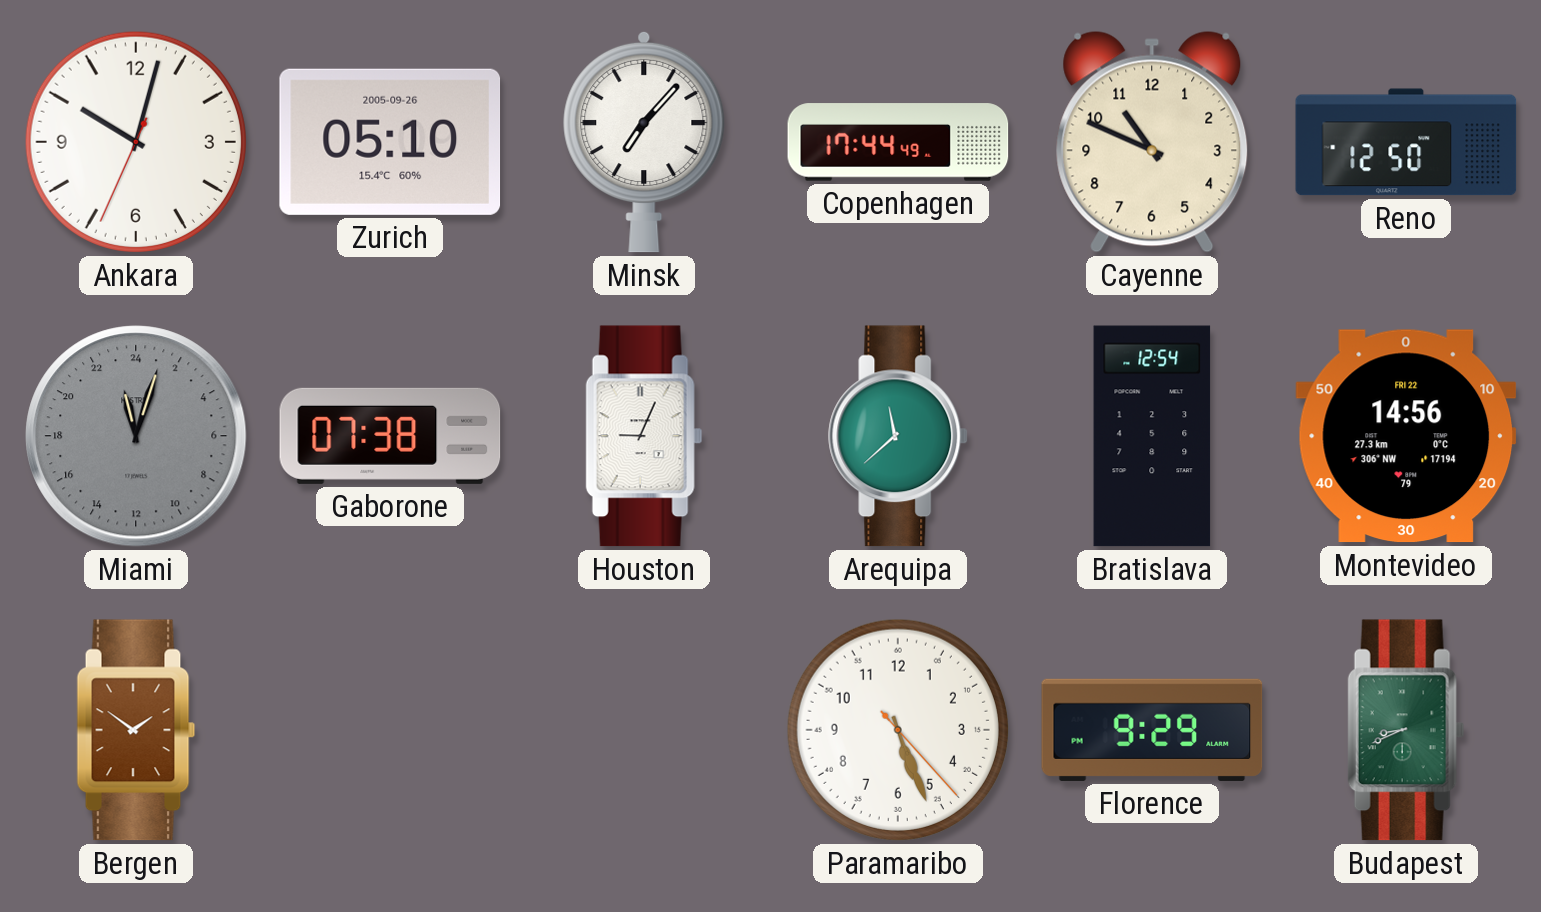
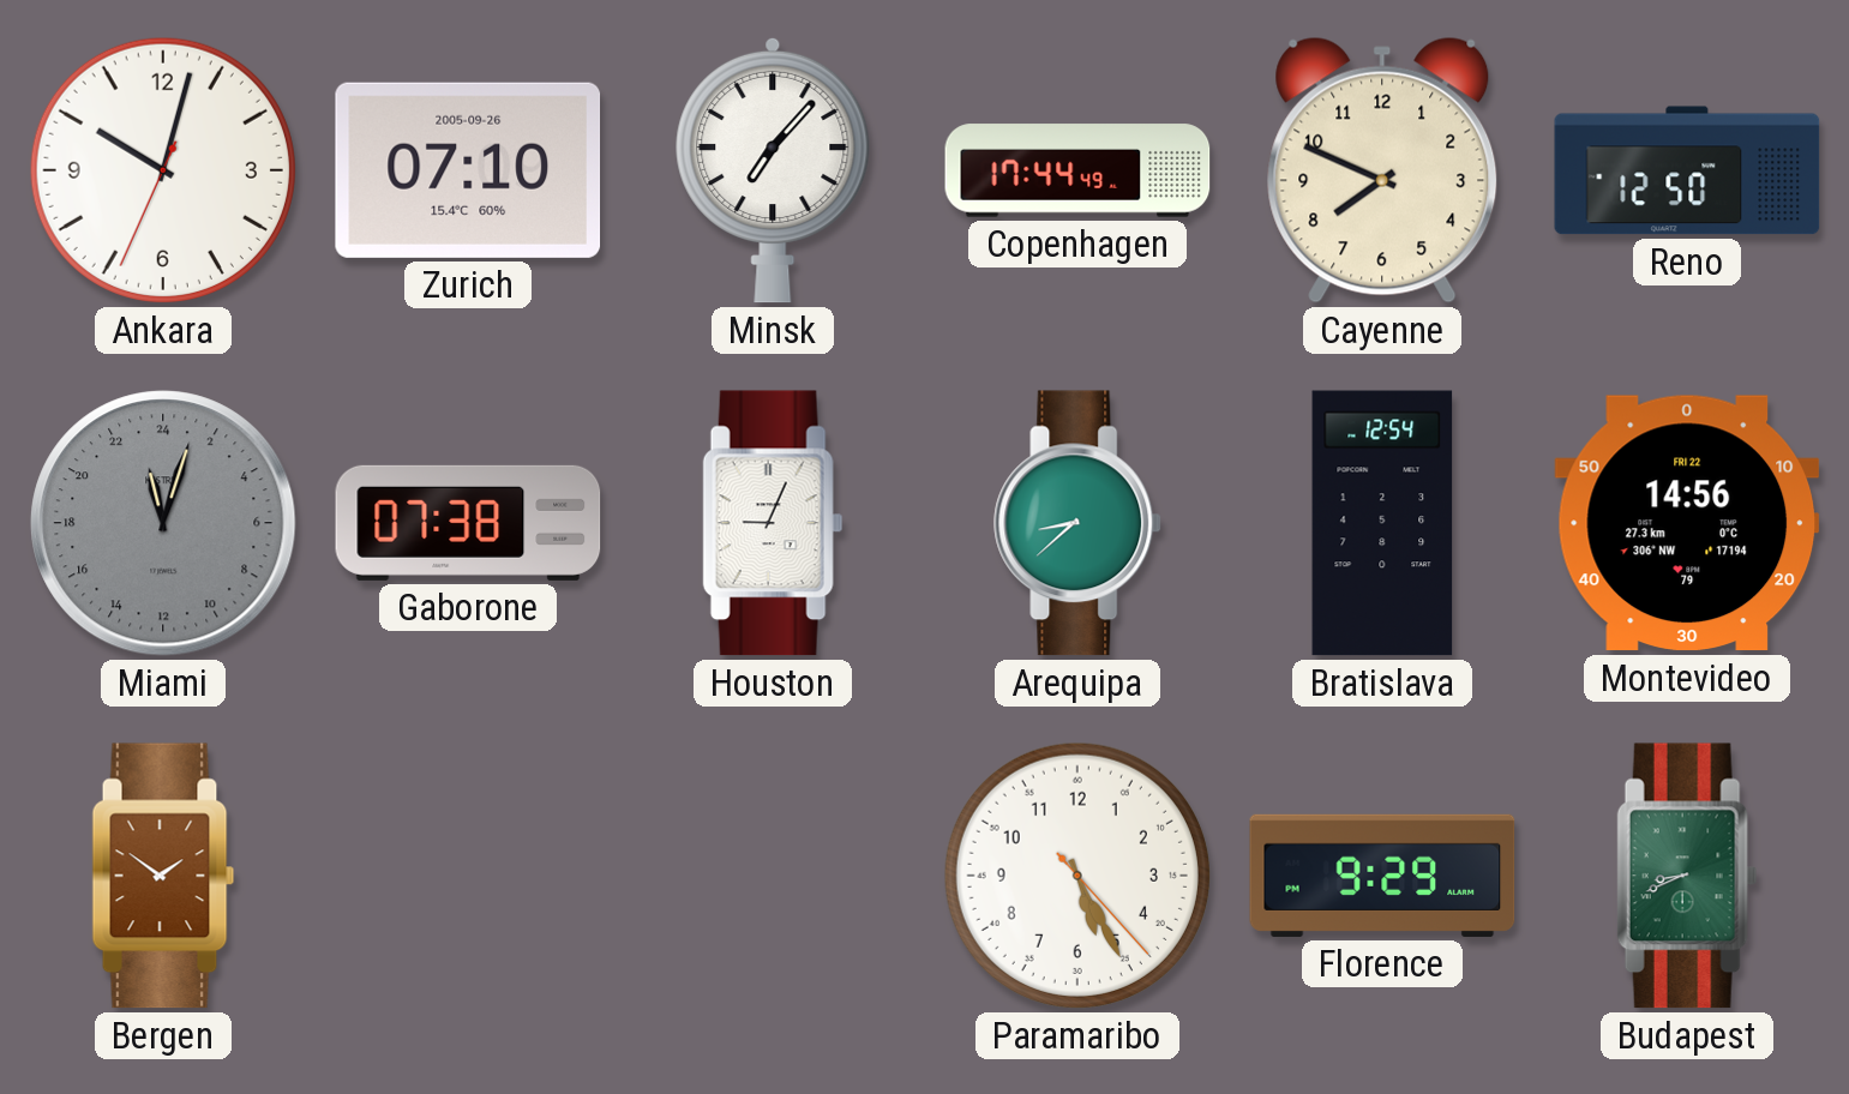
Zurich: 05:10 -> 07:10
Cayenne: 10:49 -> 7:49
Arequipa: 11:38 -> 8:38
Paramaribo: 5:26 -> 5:25
